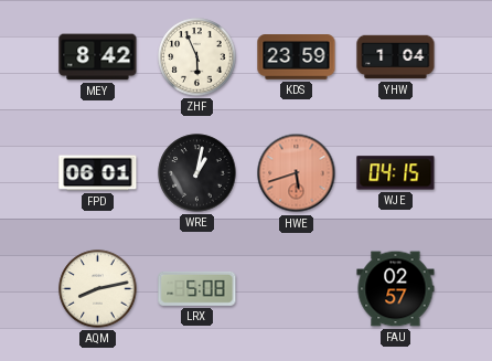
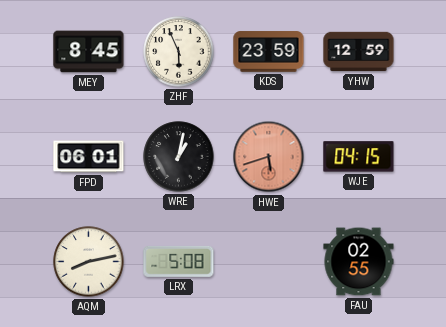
MEY: 8:42 -> 8:45
YHW: 1:04 -> 12:59
FAU: 02:57 -> 02:55
